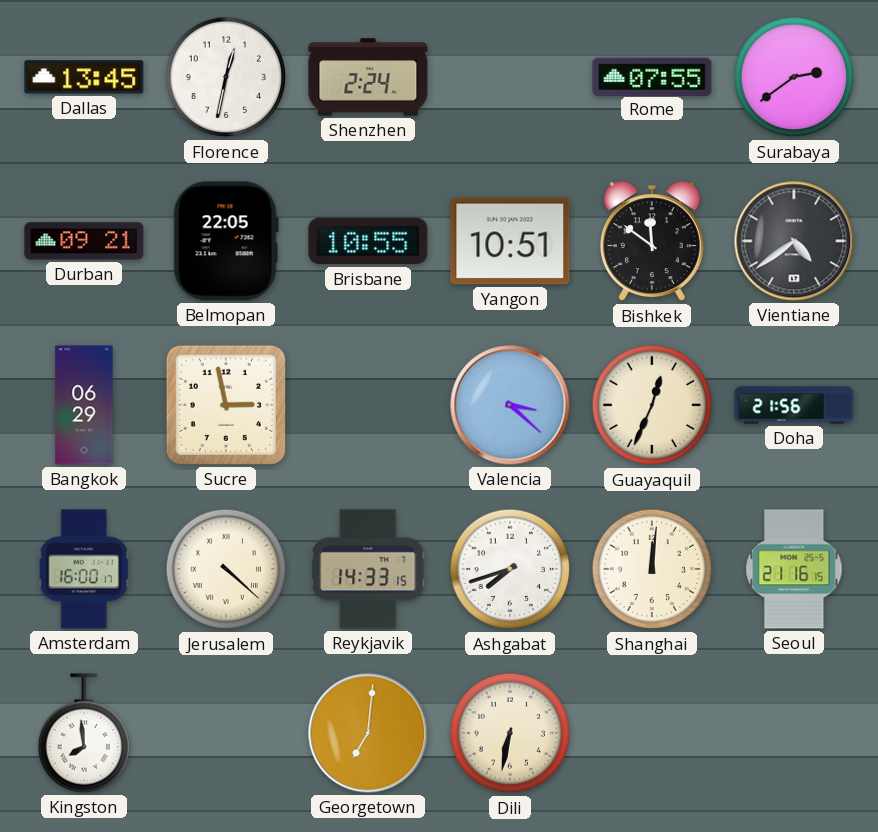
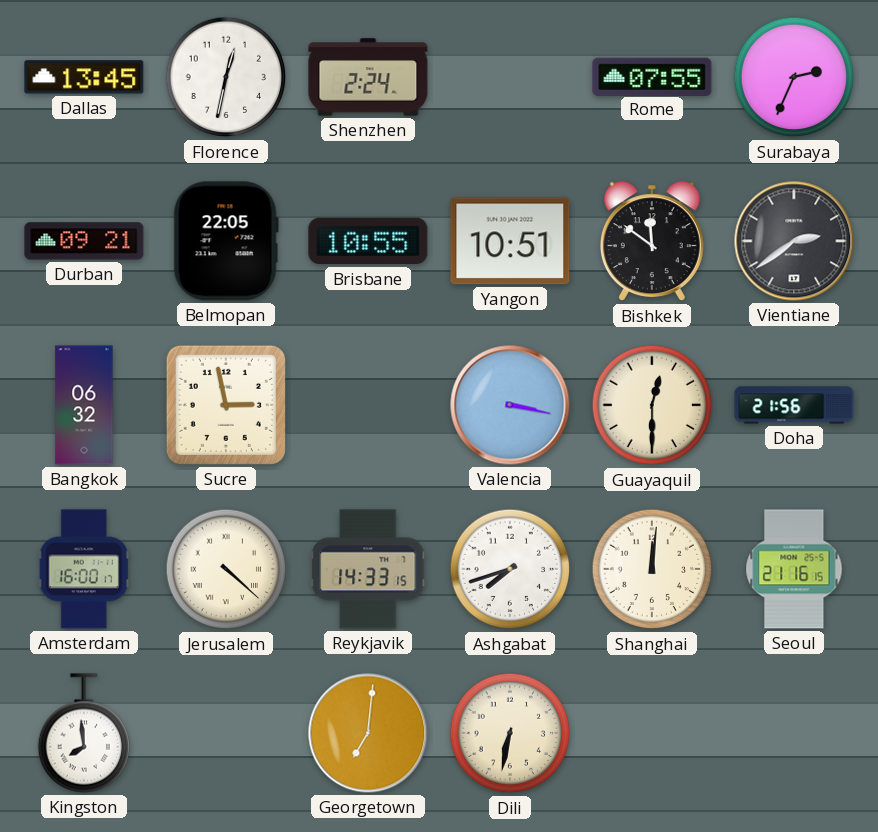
Surabaya: 2:39 -> 2:34
Vientiane: 4:39 -> 2:39
Bangkok: 06:29 -> 06:32
Valencia: 3:22 -> 3:17
Guayaquil: 12:34 -> 12:30
